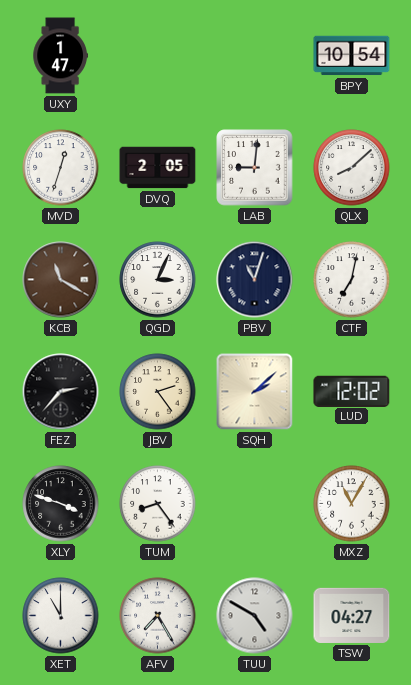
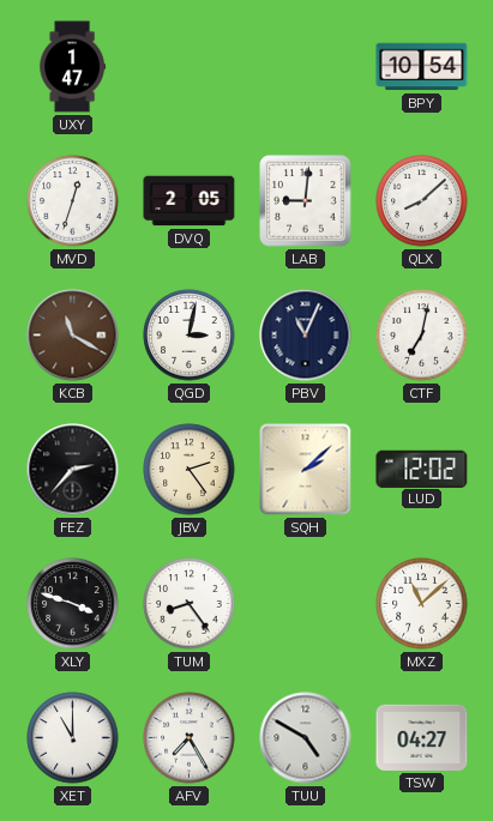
QGD: 3:04 -> 3:02
PBV: 11:03 -> 11:04
MXZ: 11:05 -> 11:08
